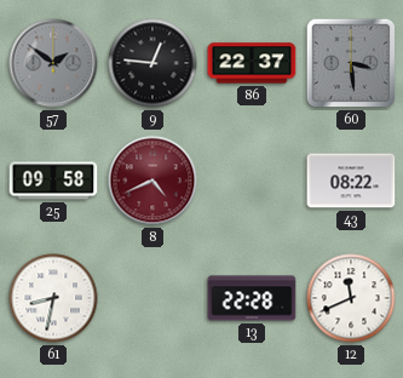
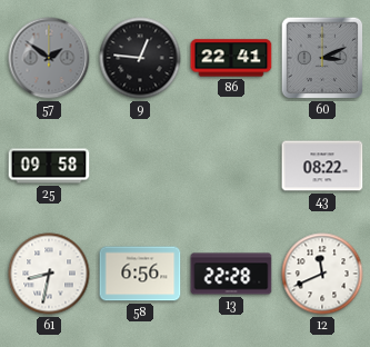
86: 22:37 -> 22:41
60: 3:29 -> 3:11
8: 4:41 -> none
58: none -> 6:56
